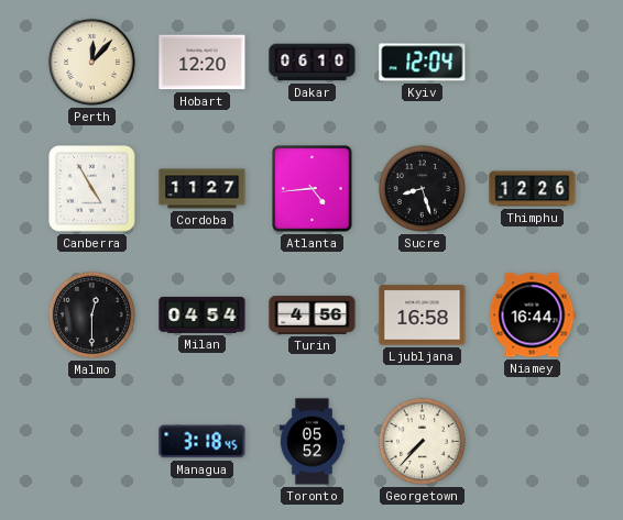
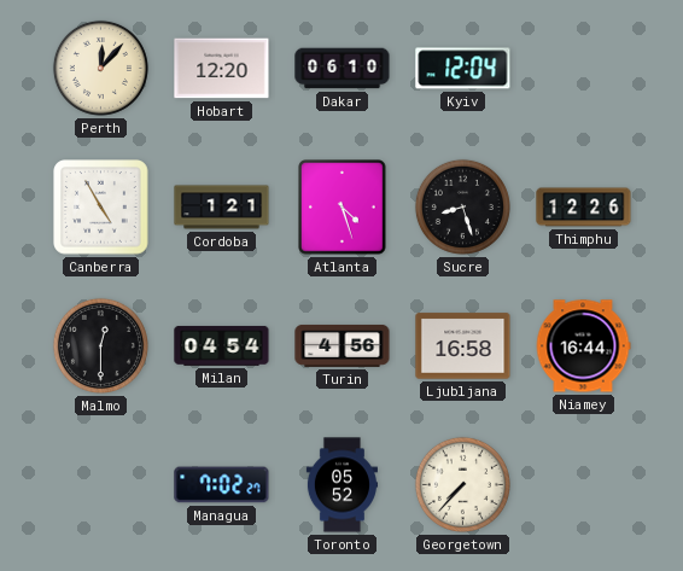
Cordoba: 11:27 -> 1:21
Atlanta: 4:44 -> 4:27
Managua: 3:18 -> 7:02
